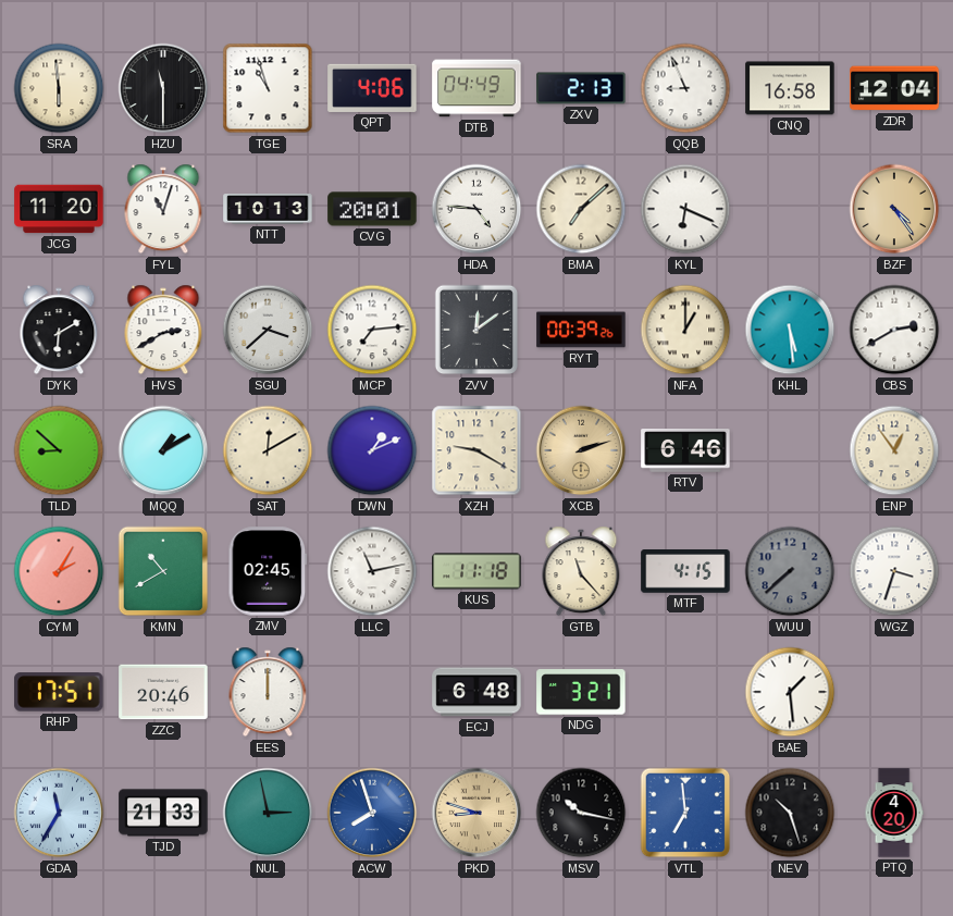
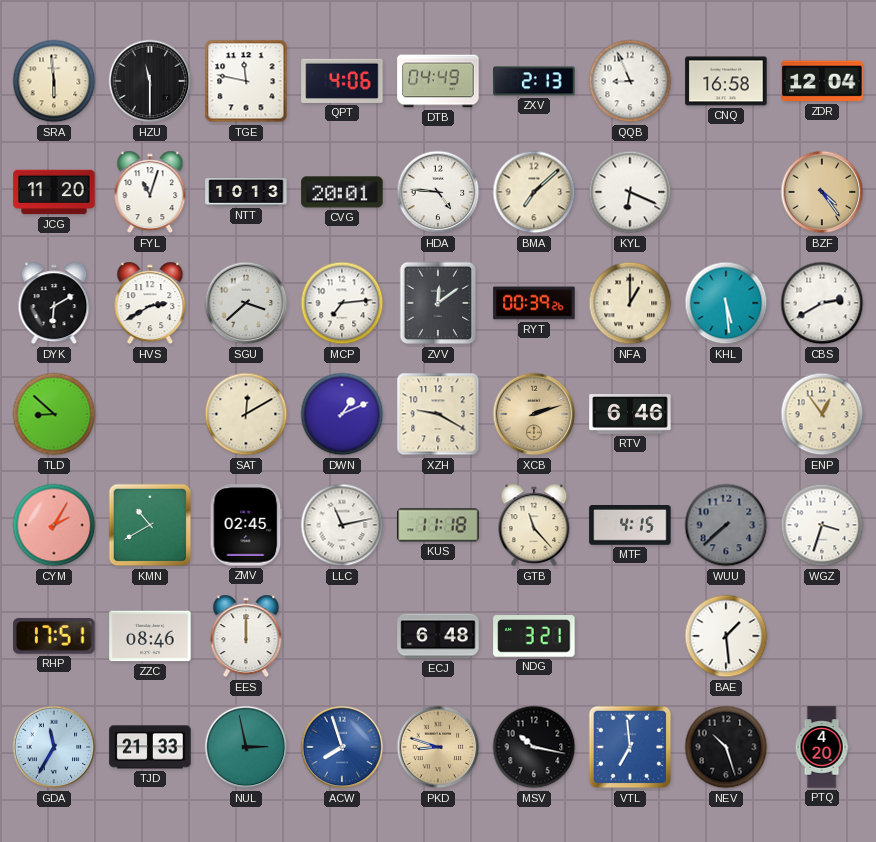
TGE: 10:57 -> 11:47
MQQ: 1:10 -> none
ZZC: 20:46 -> 08:46
